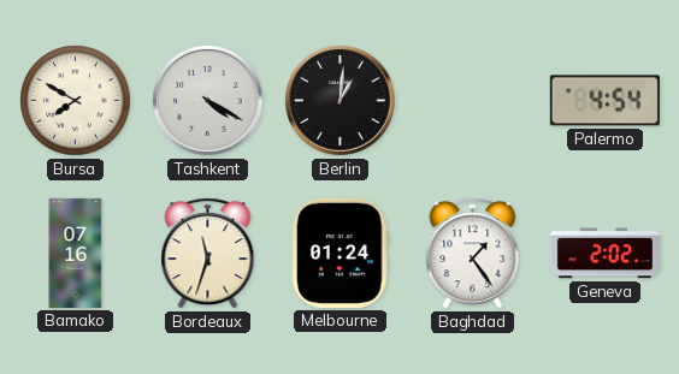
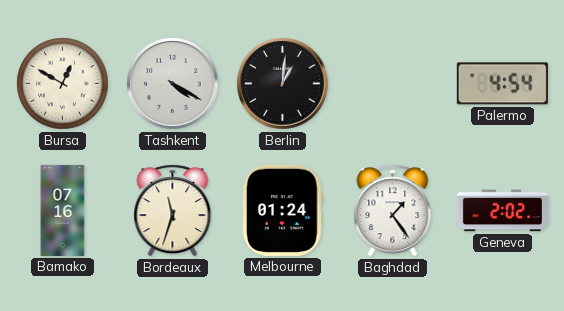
Bursa: 7:50 -> 12:50
